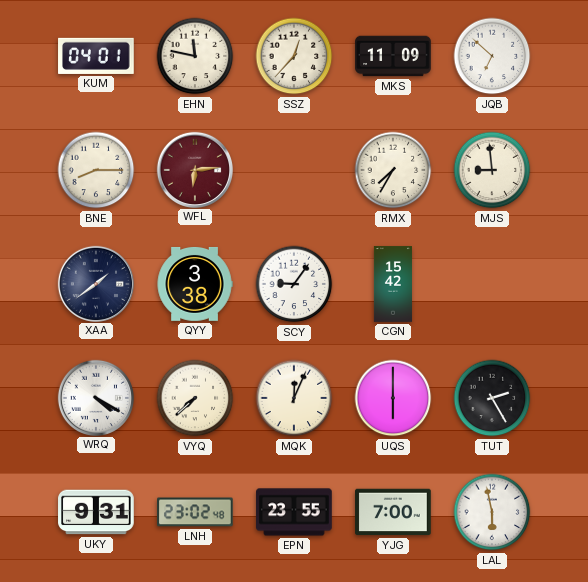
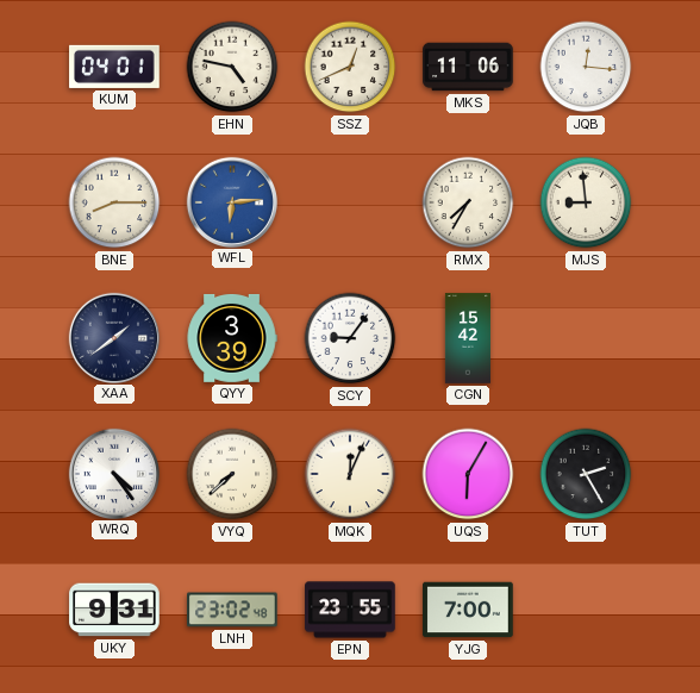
EHN: 11:47 -> 4:47
SSZ: 12:37 -> 12:41
MKS: 11:09 -> 11:06
JQB: 6:52 -> 12:16
WFL dial: burgundy -> blue
QYY: 3:38 -> 3:39
WRQ: 4:20 -> 4:24
UQS: 6:00 -> 6:05
LAL: 5:58 -> none
